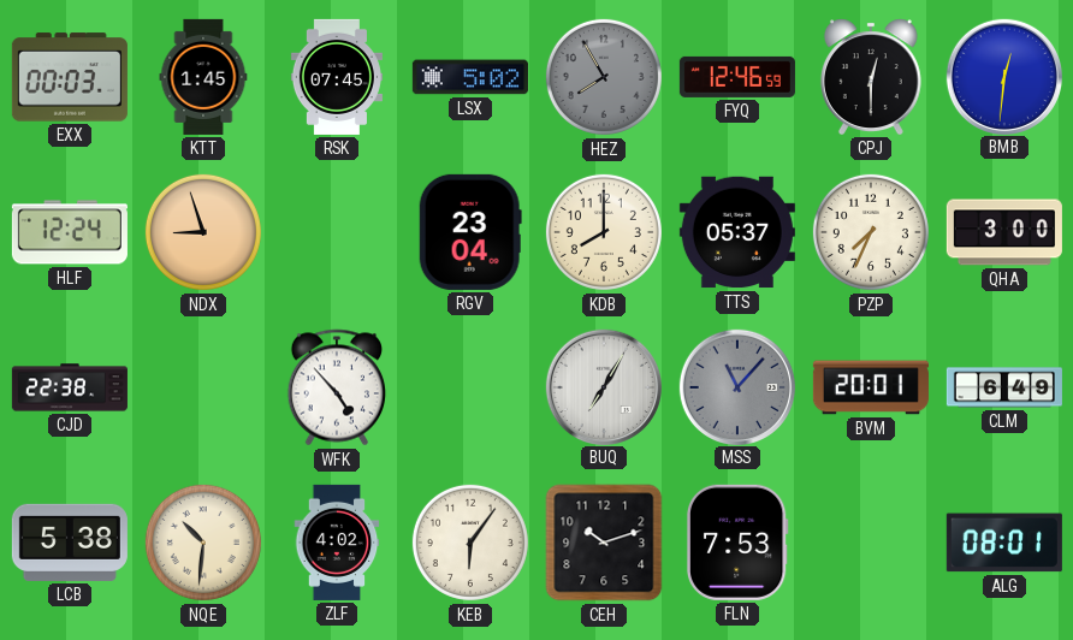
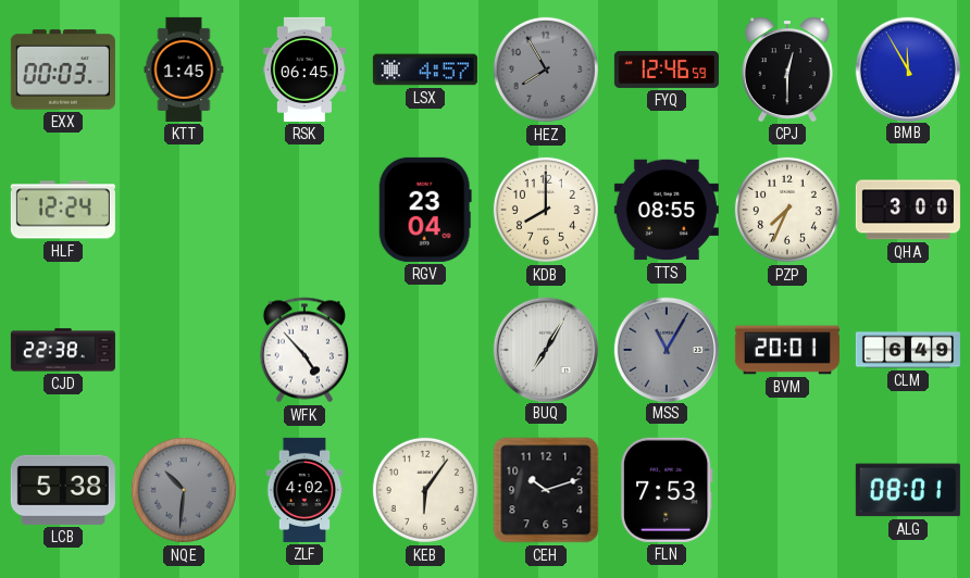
RSK: 07:45 -> 06:45
LSX: 5:02 -> 4:57
BMB: 12:31 -> 11:55
NDX: 8:57 -> none
TTS: 05:37 -> 08:55
MSS: 11:07 -> 11:05
NQE dial: cream -> grey
